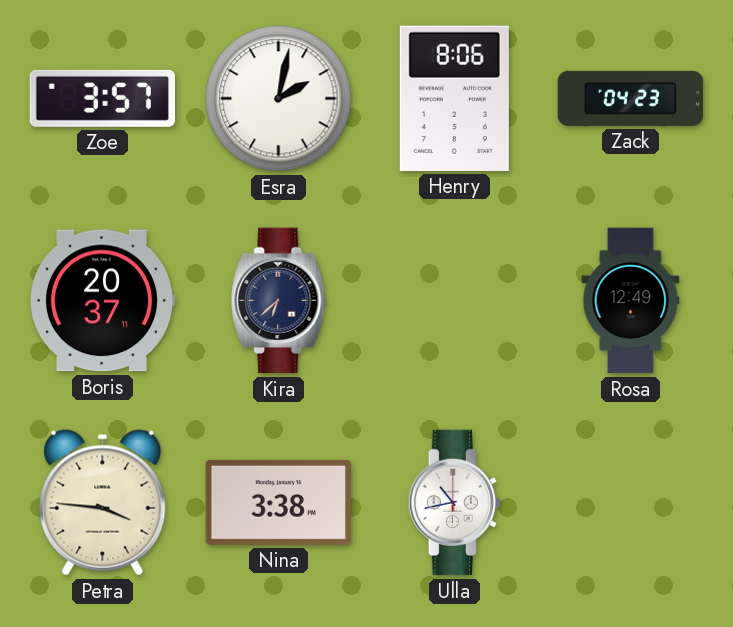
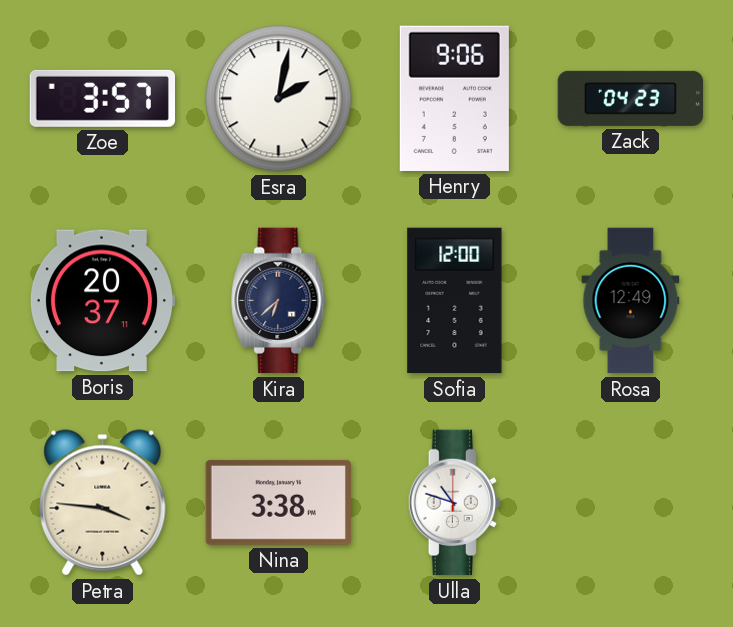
Henry: 8:06 -> 9:06
Sofia: none -> 12:00
Ulla: 10:43 -> 10:48
